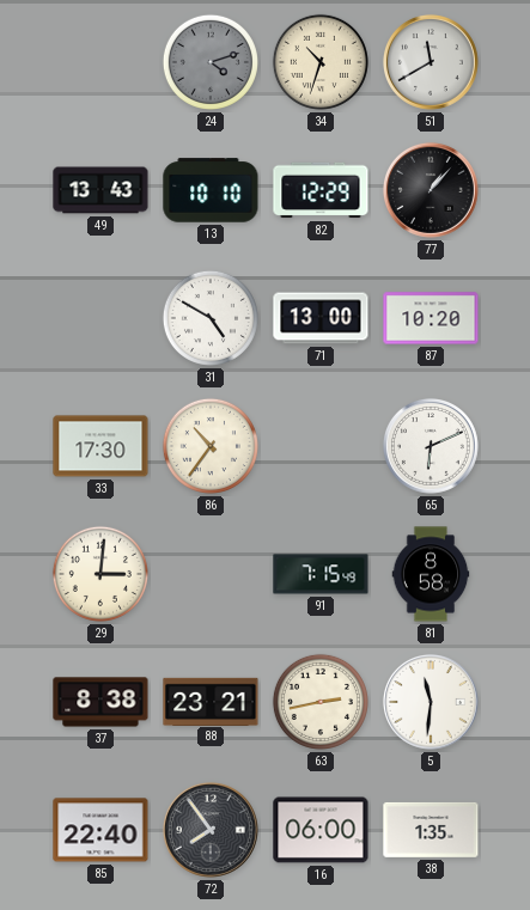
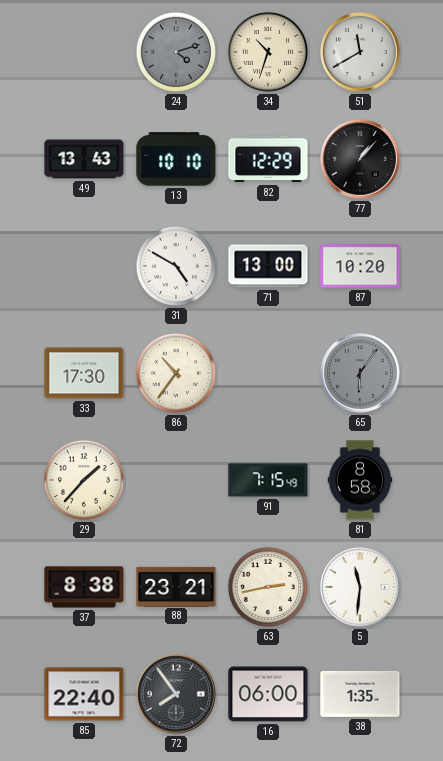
65: 6:11 -> 6:06
65 dial: white -> grey
29: 3:01 -> 1:37
